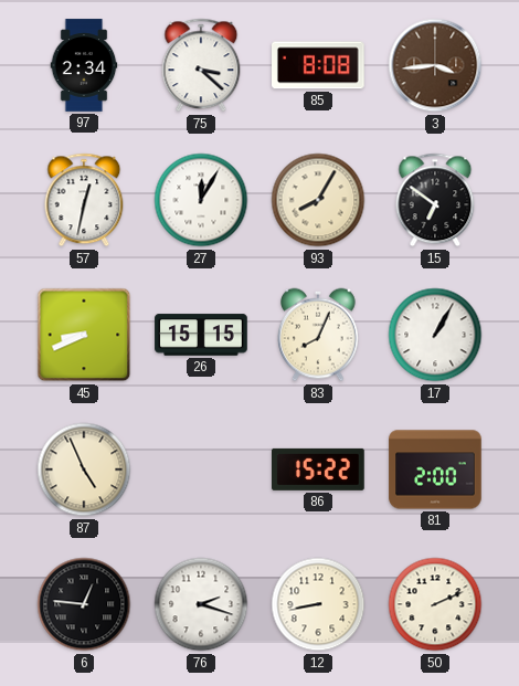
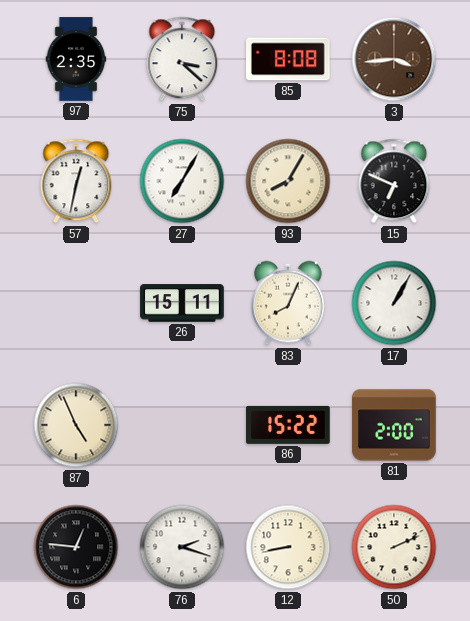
97: 2:34 -> 2:35
27: 12:05 -> 7:05
15: 6:51 -> 6:49
45: 8:41 -> none
26: 15:15 -> 15:11
